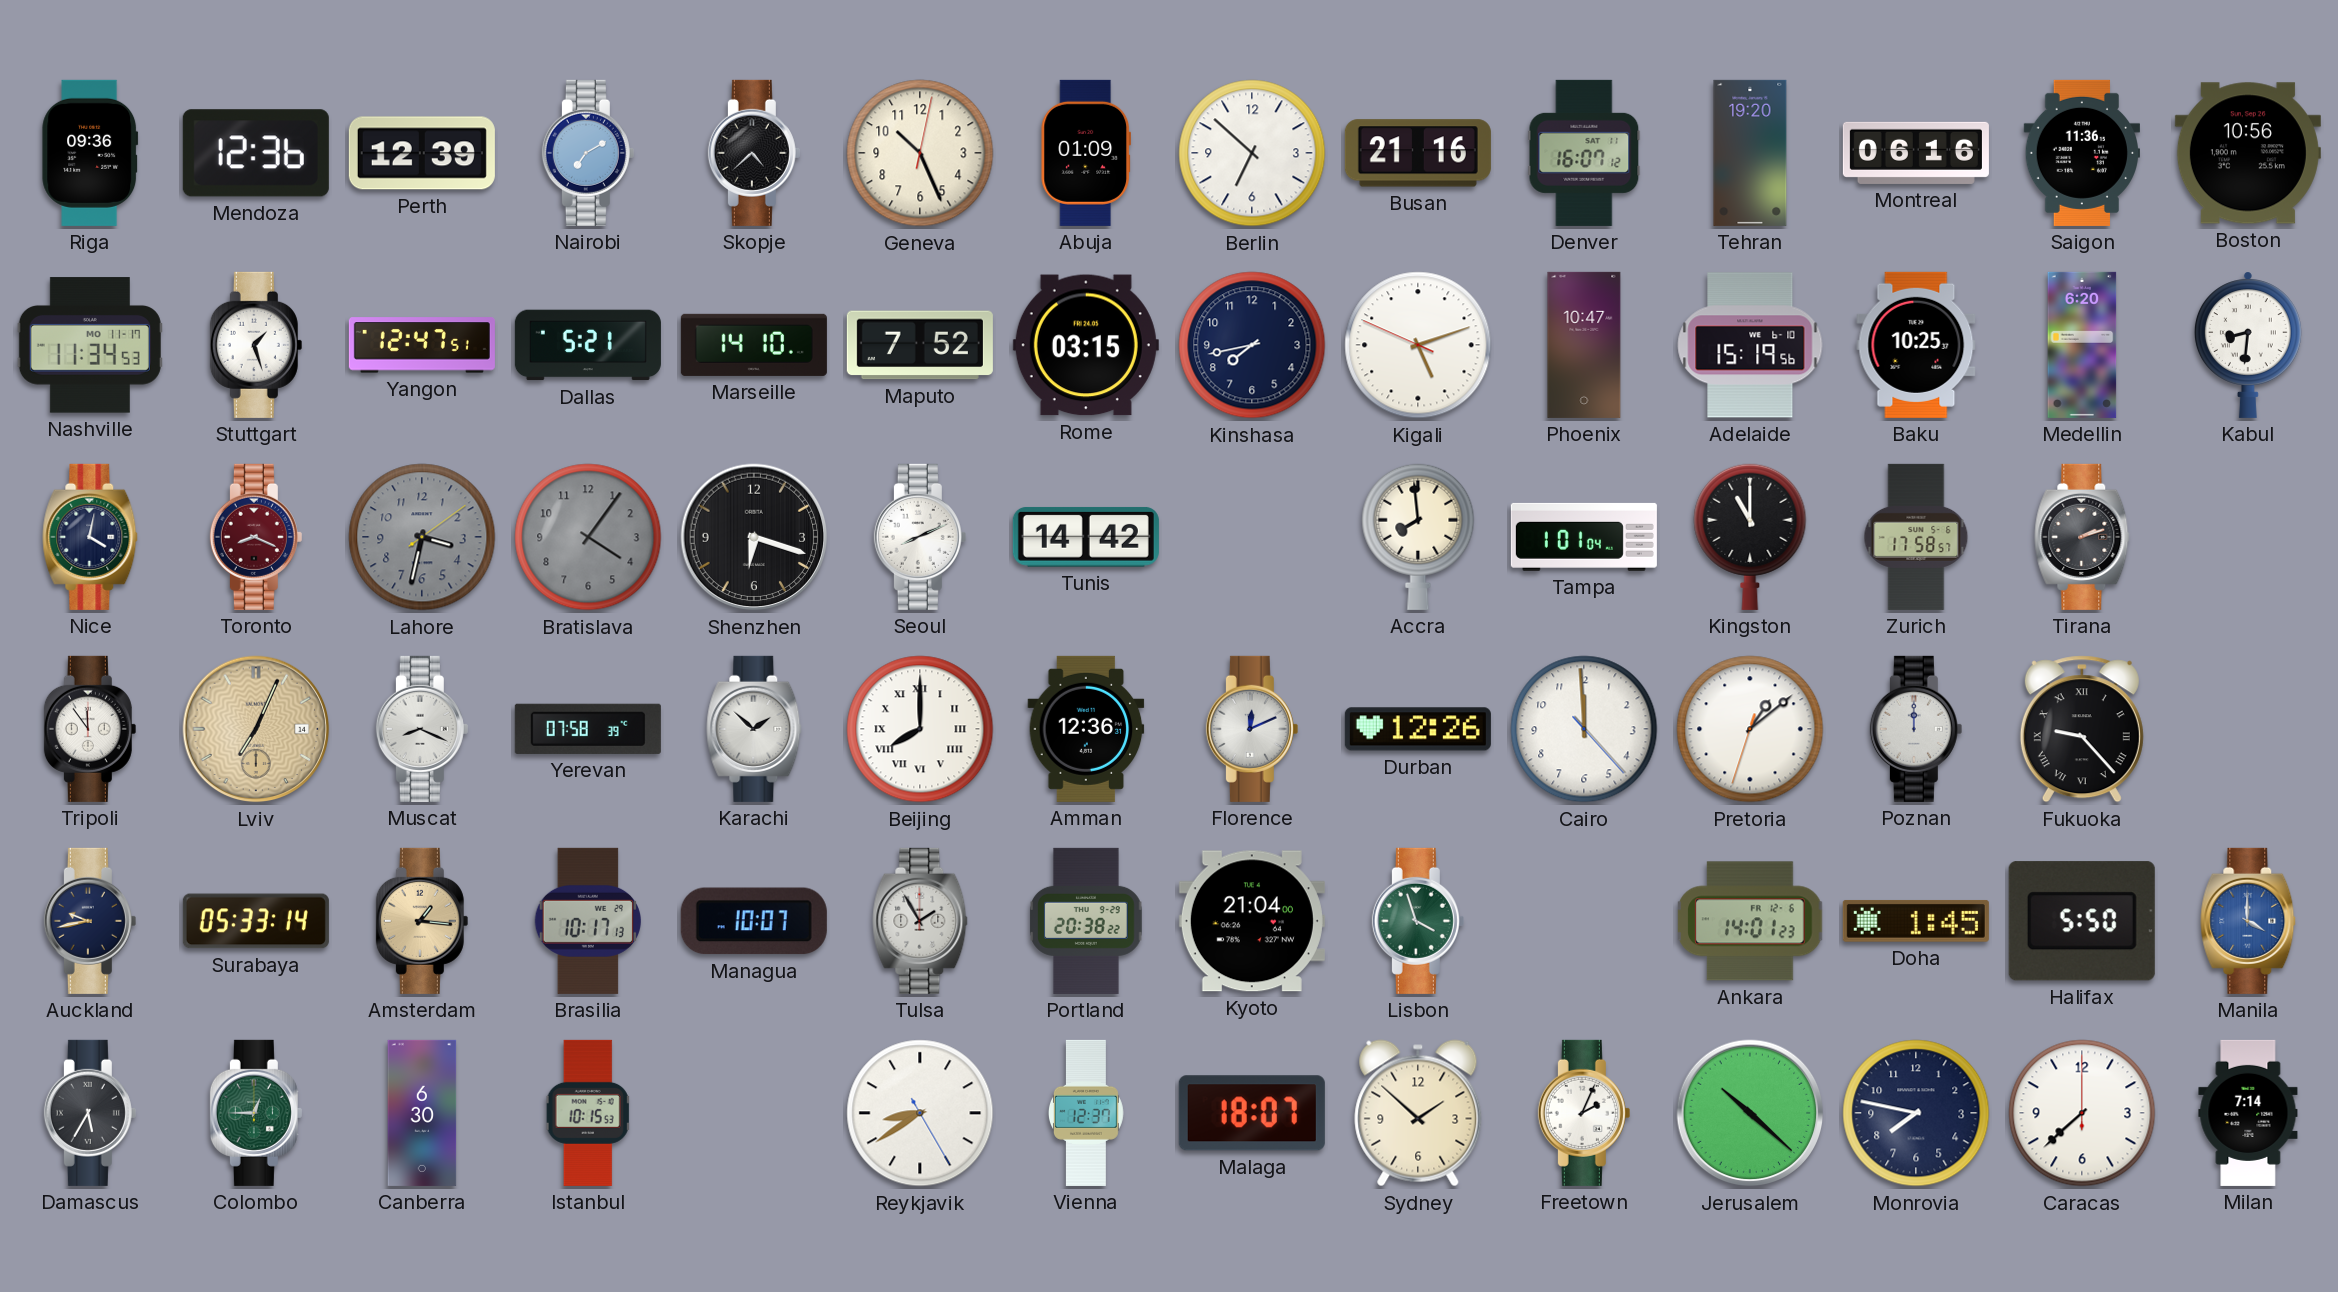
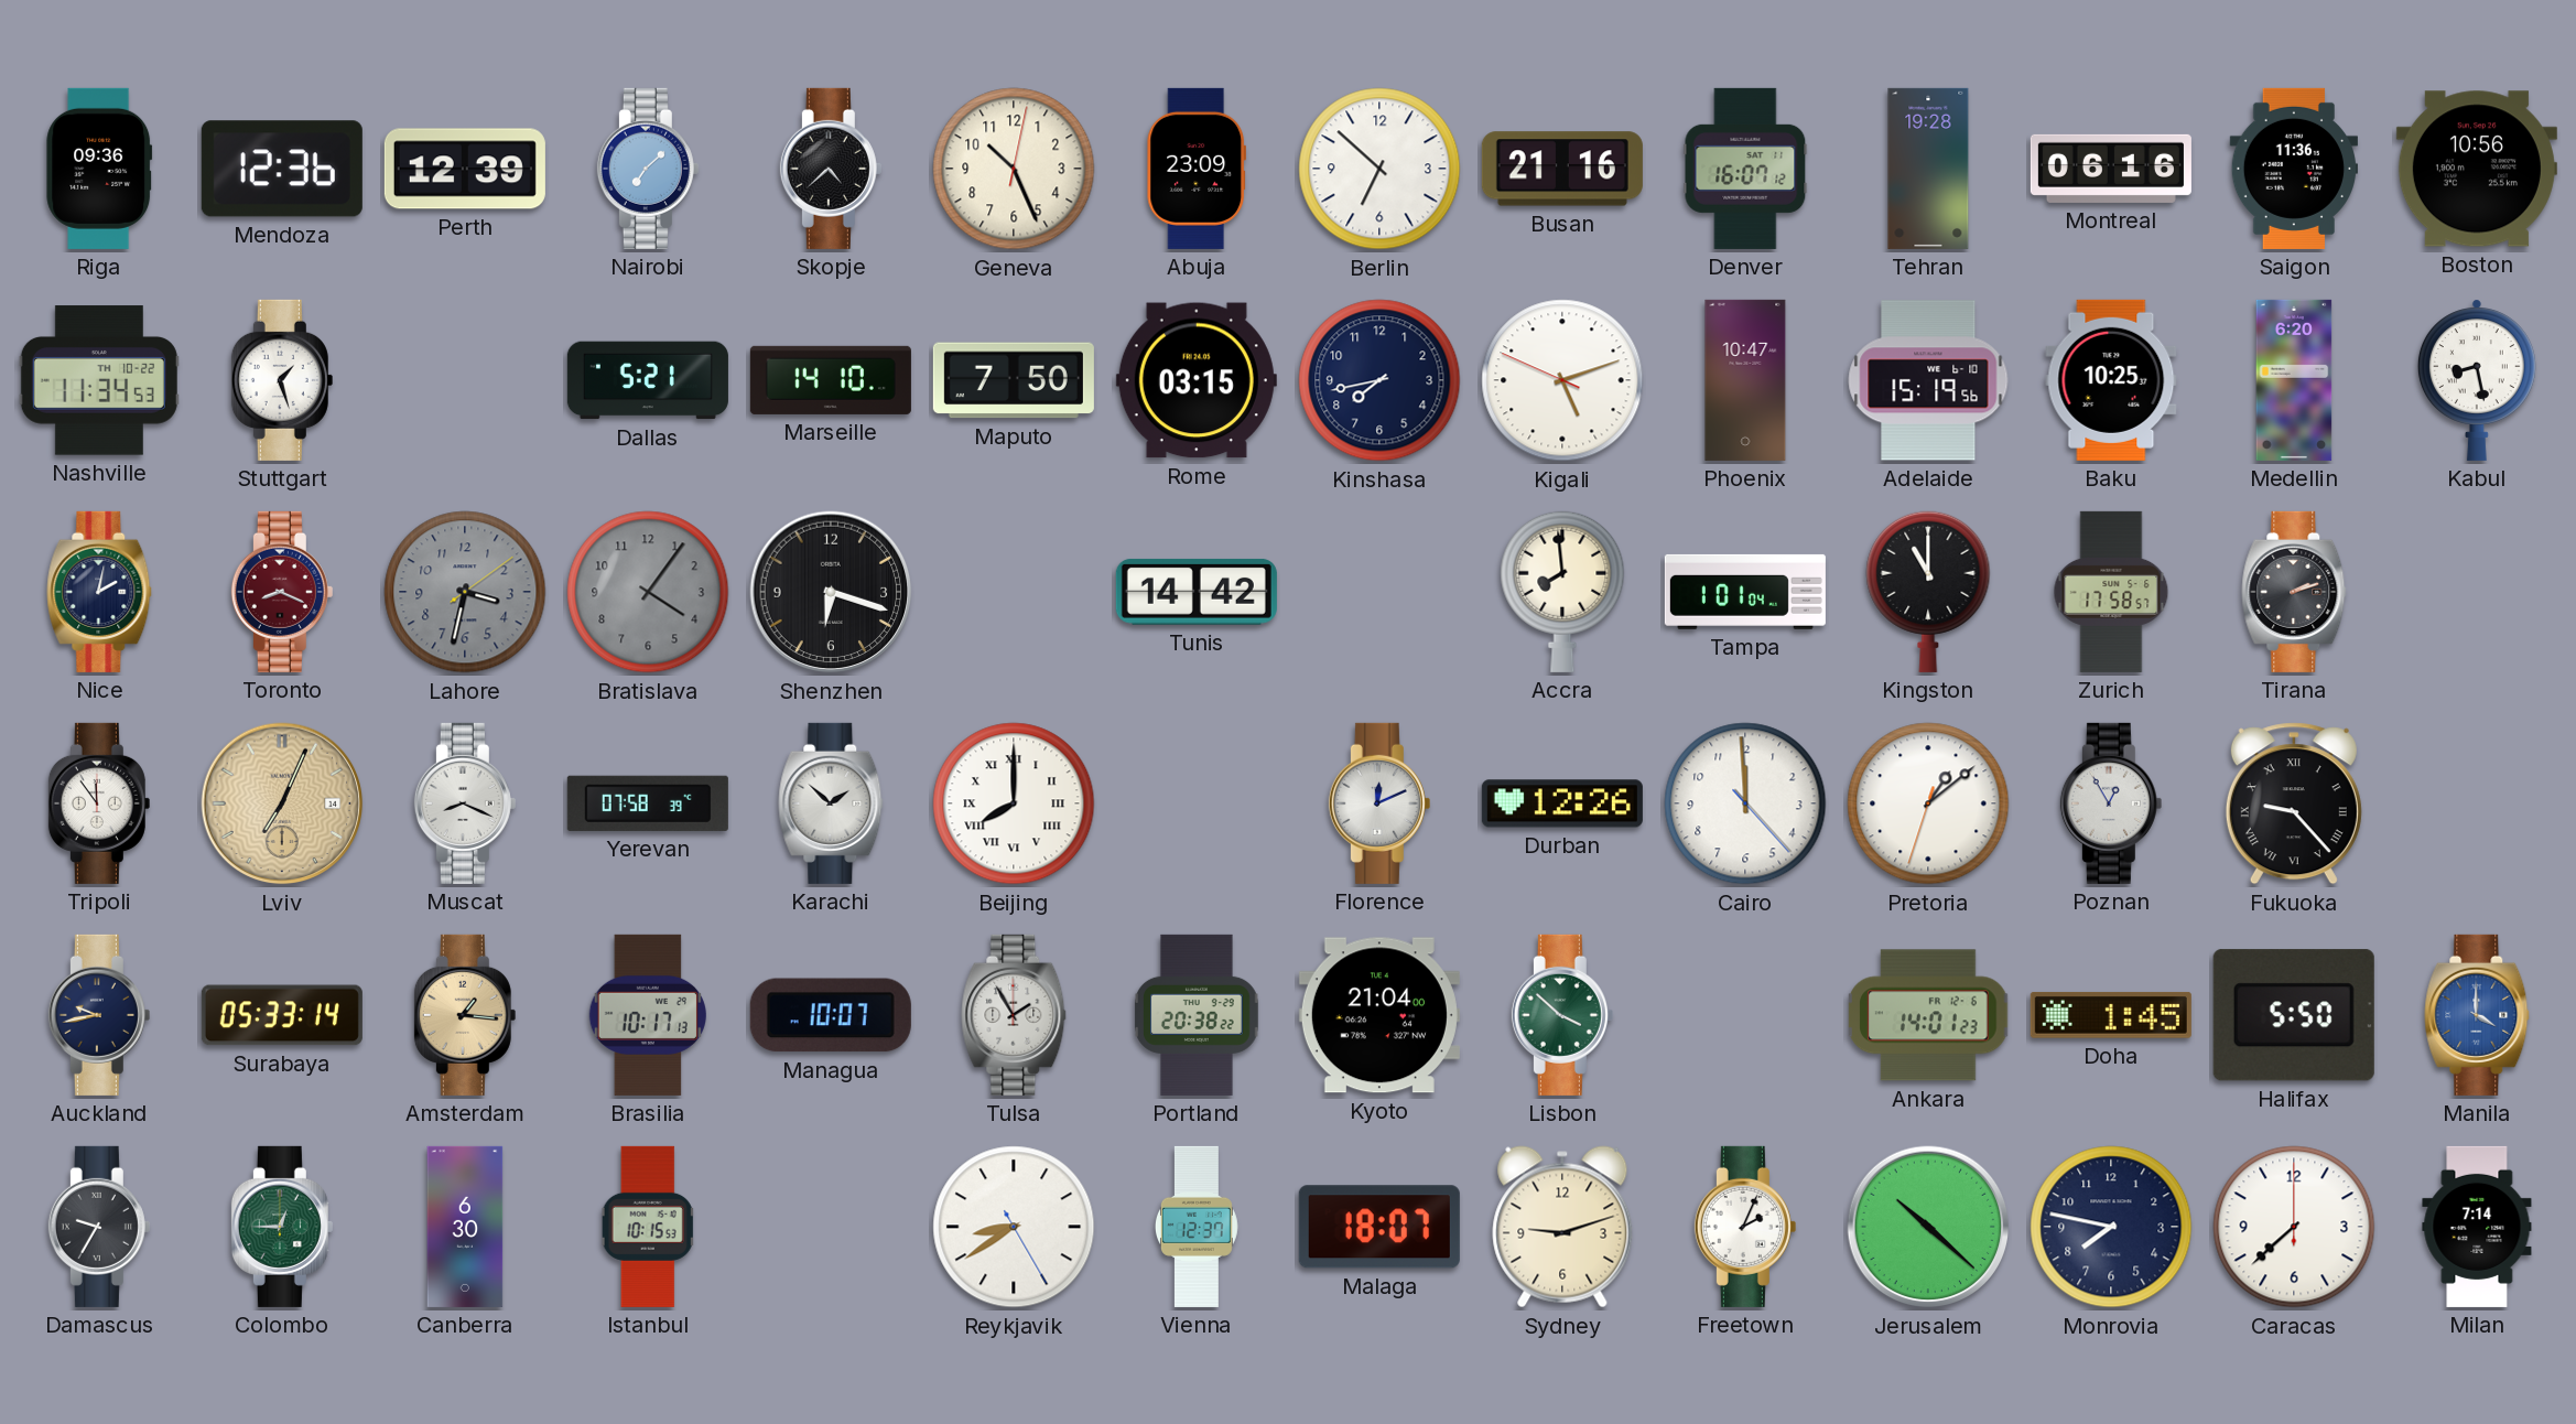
Nairobi: 7:10 -> 7:08
Abuja: 01:09 -> 23:09
Tehran: 19:20 -> 19:28
Nashville date: MO 11-17 -> TH 10-22
Yangon: 12:47 -> none
Maputo: 7:52 -> 7:50
Kabul: 8:31 -> 8:28
Nice: 4:02 -> 2:02
Seoul: 8:11 -> none
Amman: 12:36 -> none
Poznan: 12:00 -> 12:55
Lisbon: 3:57 -> 3:52
Damascus: 5:35 -> 9:35
Sydney: 1:52 -> 9:12
